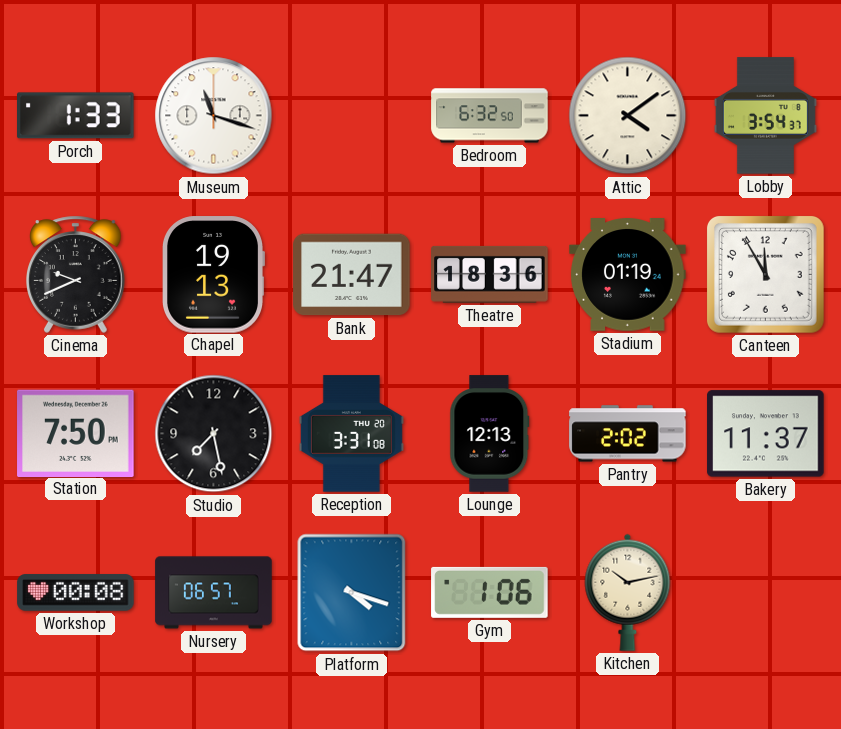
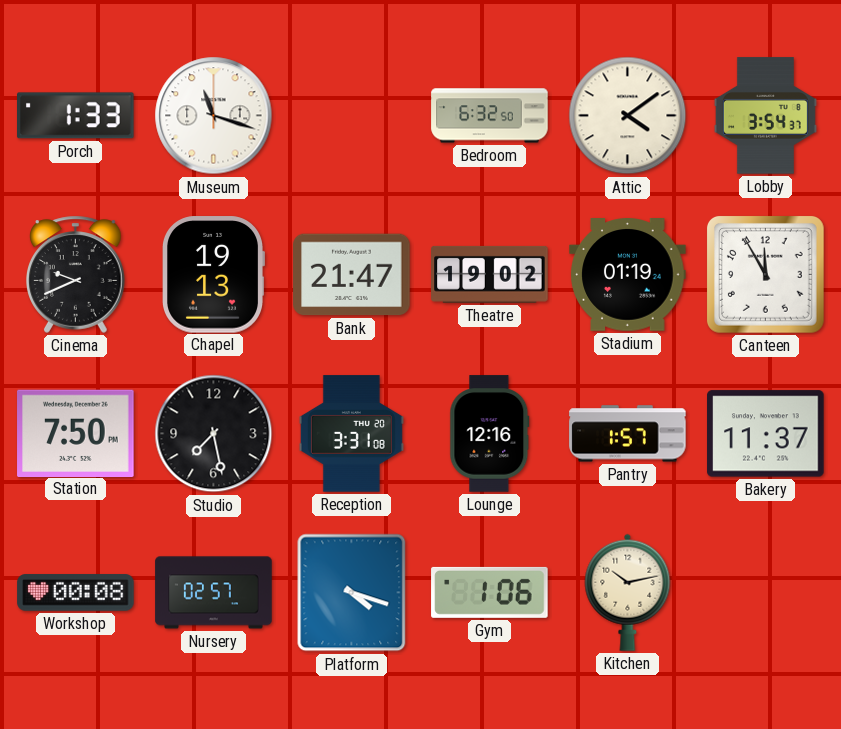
Theatre: 18:36 -> 19:02
Lounge: 12:13 -> 12:16
Pantry: 2:02 -> 1:57
Nursery: 06:57 -> 02:57
